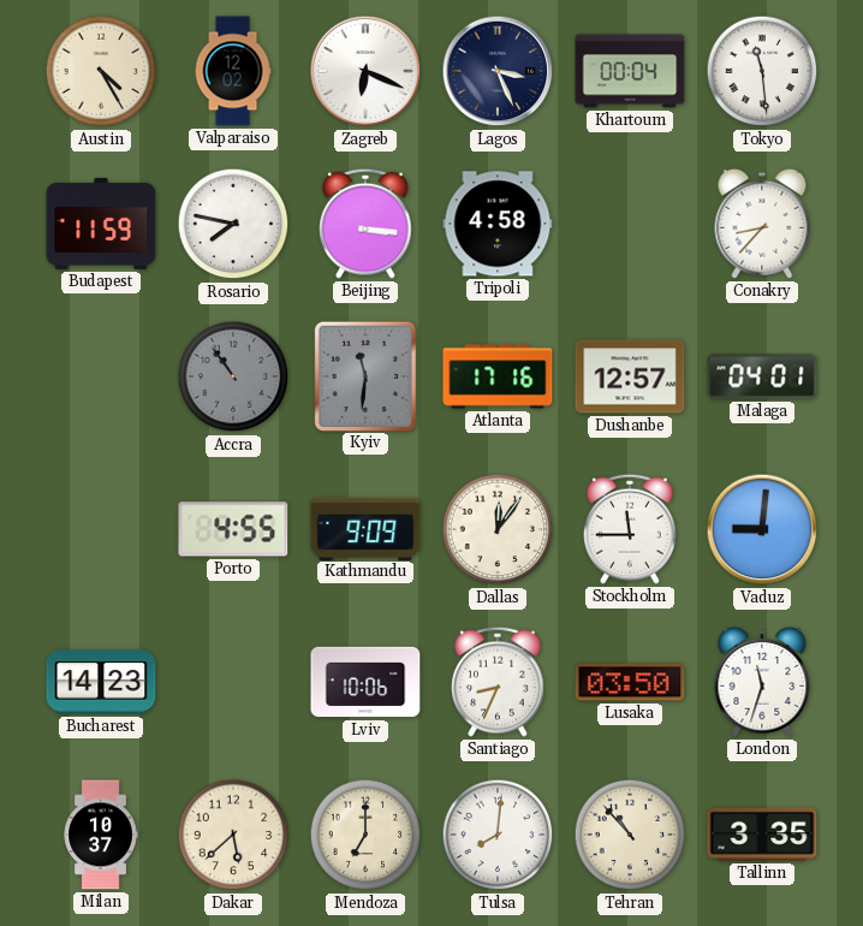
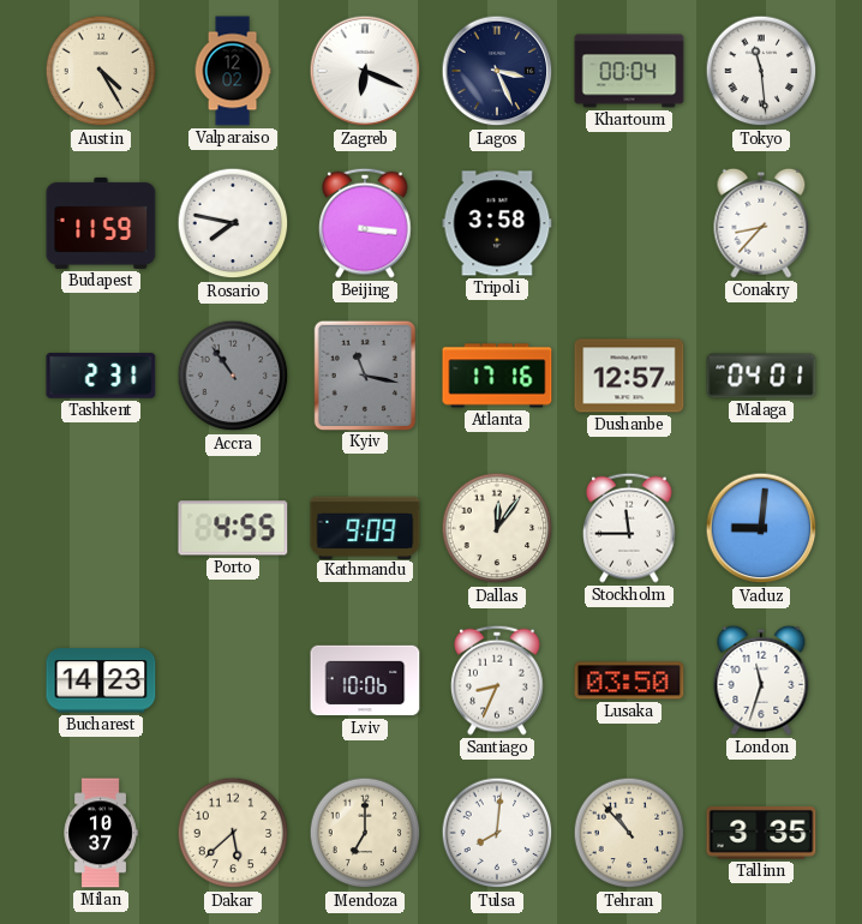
Tripoli: 4:58 -> 3:58
Tashkent: none -> 2:31
Kyiv: 11:31 -> 11:17
